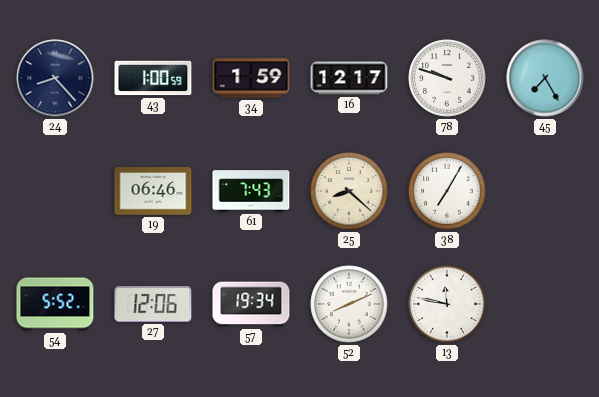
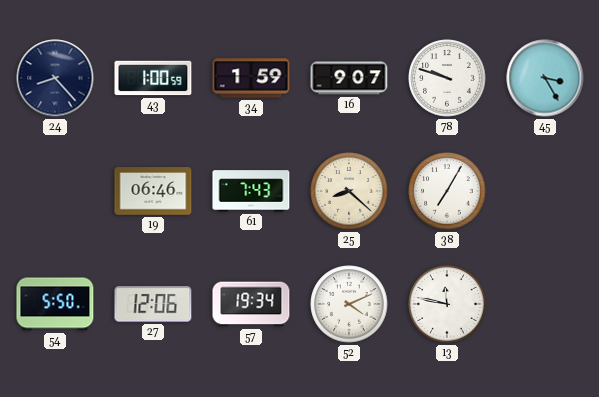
16: 12:17 -> 9:07
45: 7:25 -> 3:25
54: 5:52 -> 5:50
52: 8:11 -> 4:11
